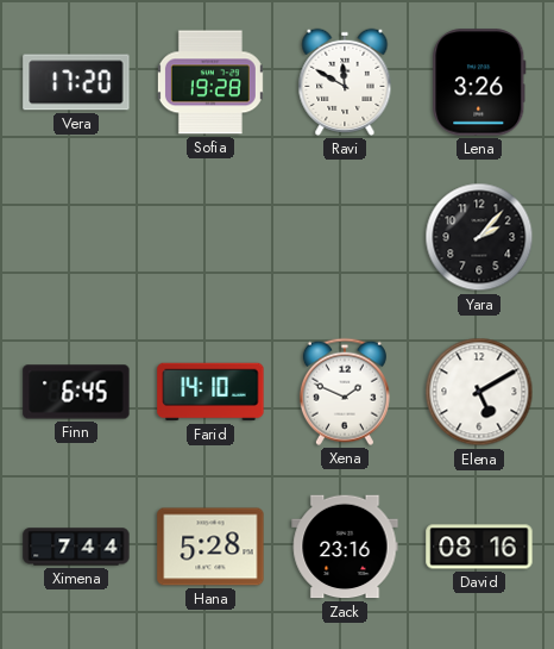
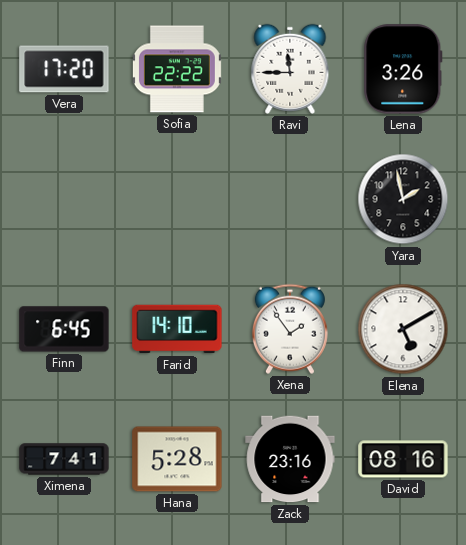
Sofia: 19:28 -> 22:22
Ravi: 11:50 -> 11:45
Yara: 2:07 -> 1:58
Xena: 1:49 -> 1:54
Ximena: 7:44 -> 7:41
